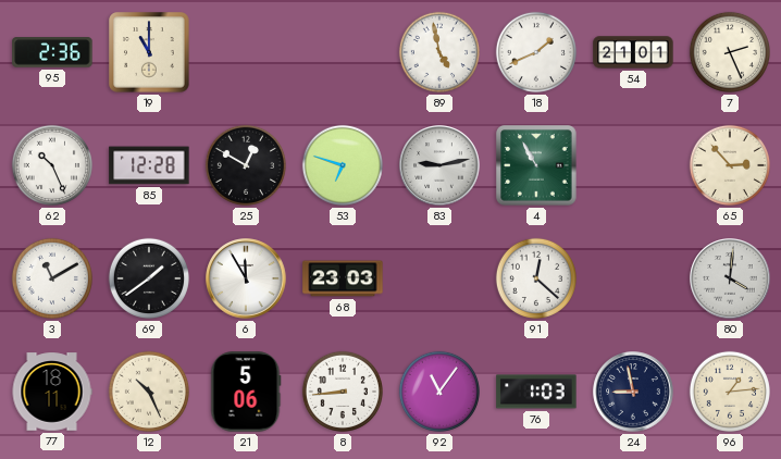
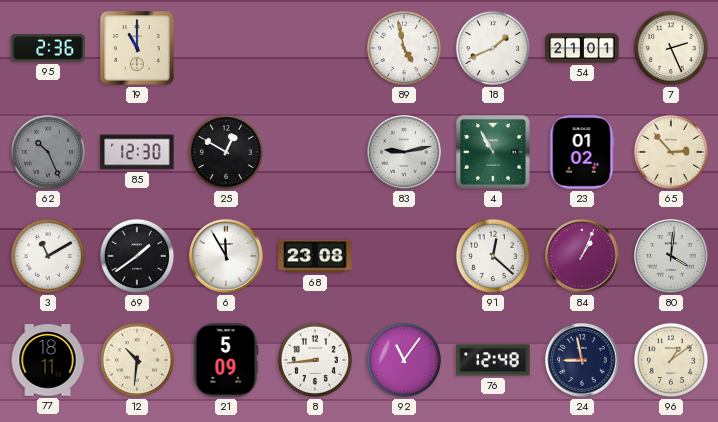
62 dial: white -> grey
85: 12:28 -> 12:30
53: 6:48 -> none
23: none -> 01:02
68: 23:03 -> 23:08
84: none -> 1:04
12: 10:26 -> 10:31
21: 5:06 -> 5:09
76: 1:03 -> 12:48
96: 1:14 -> 1:09
